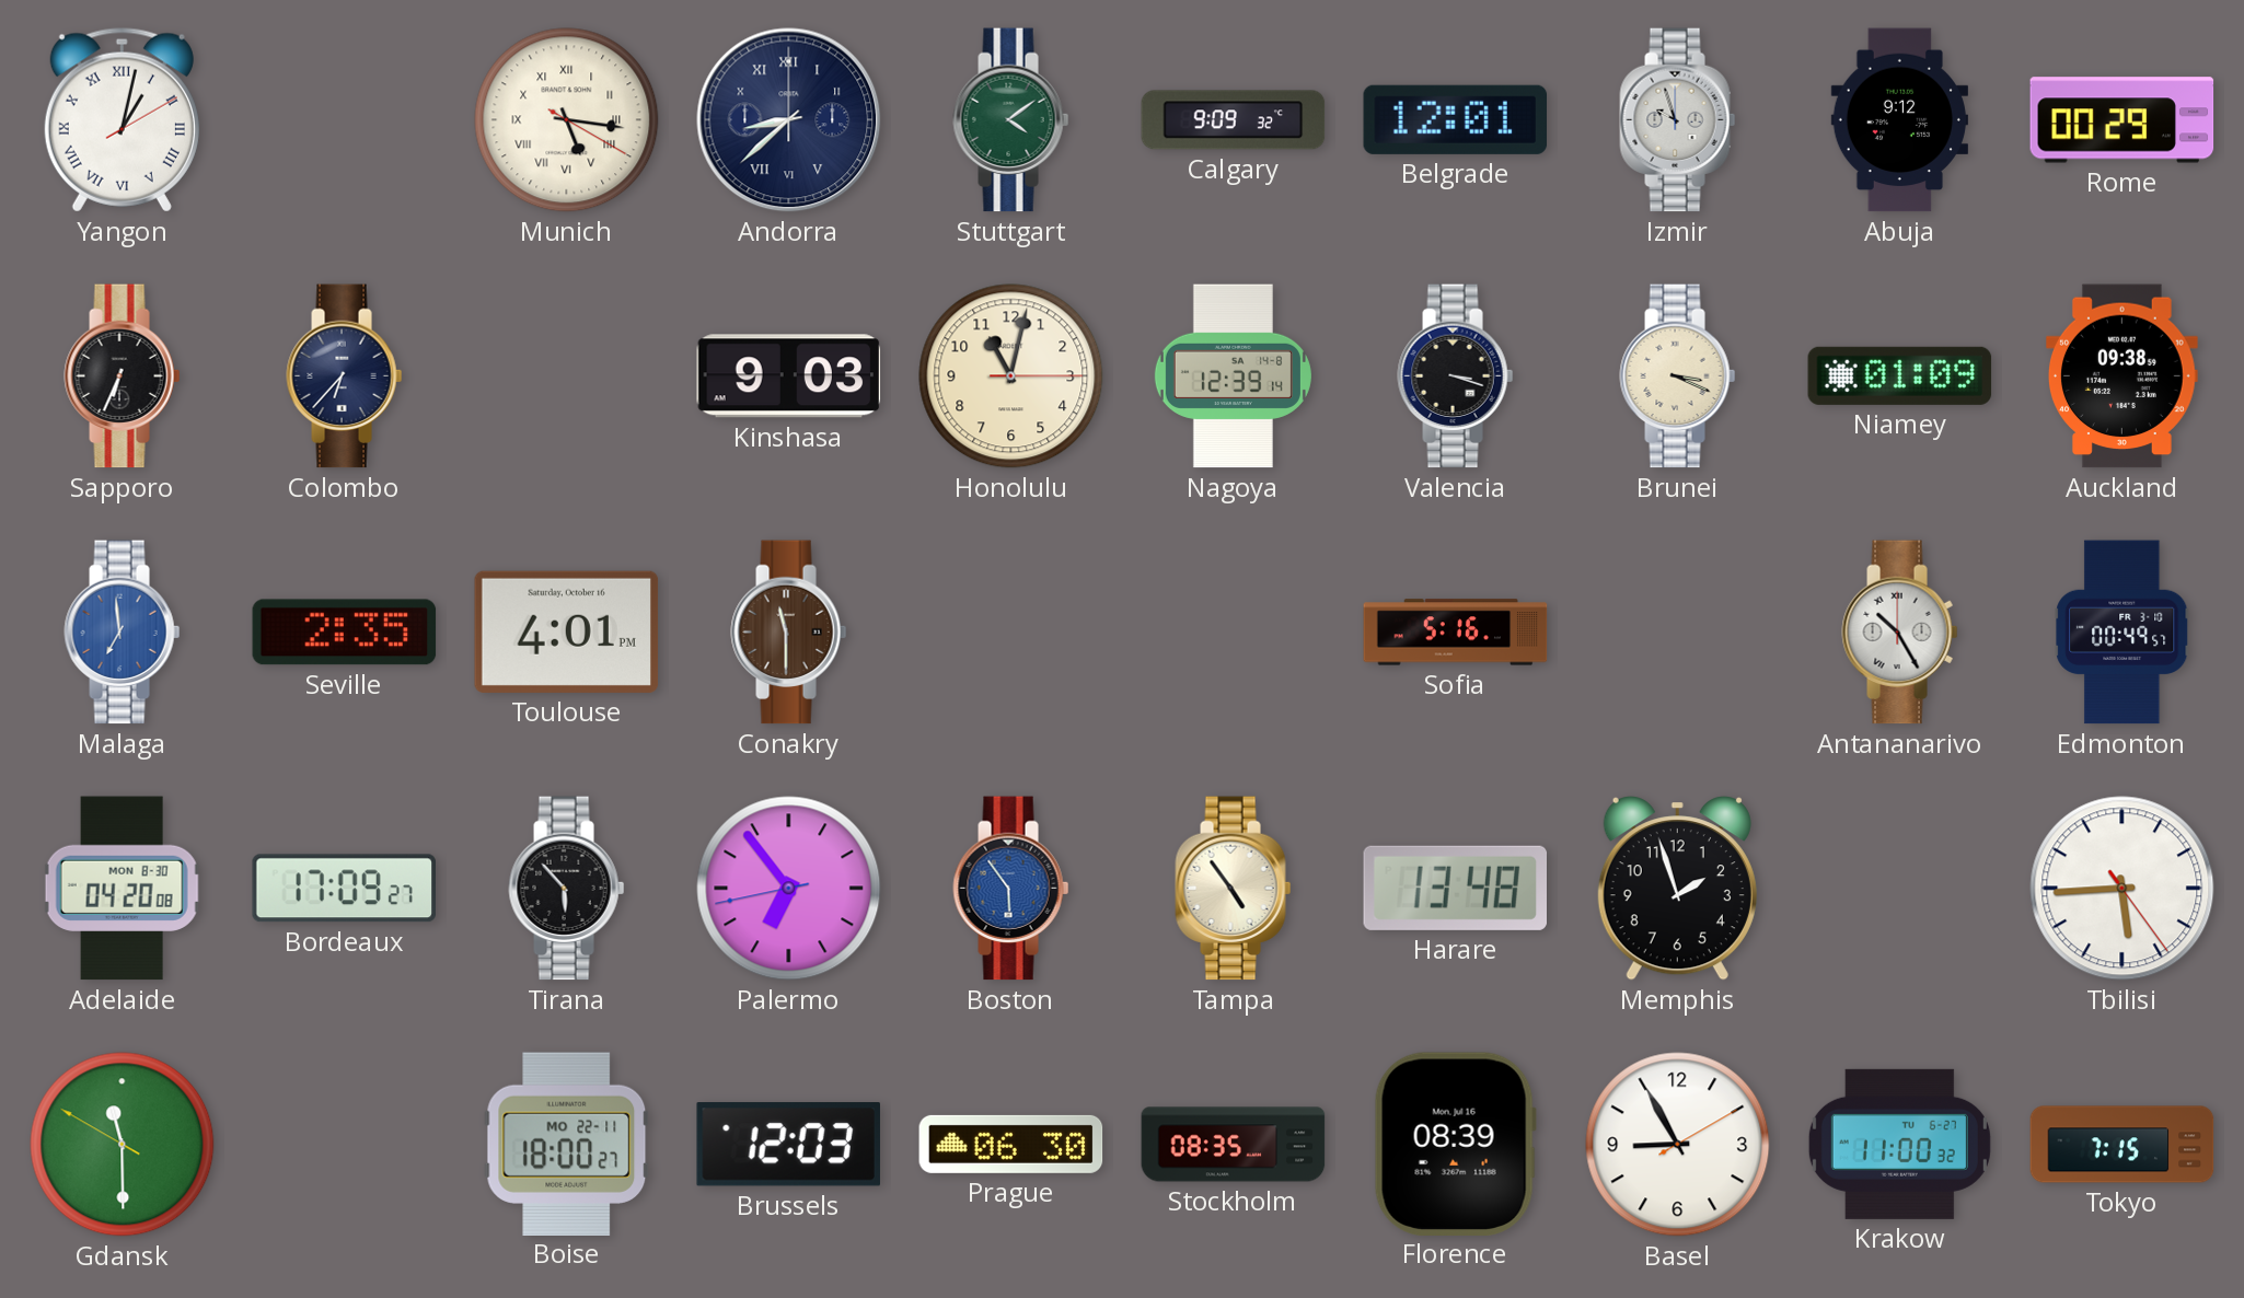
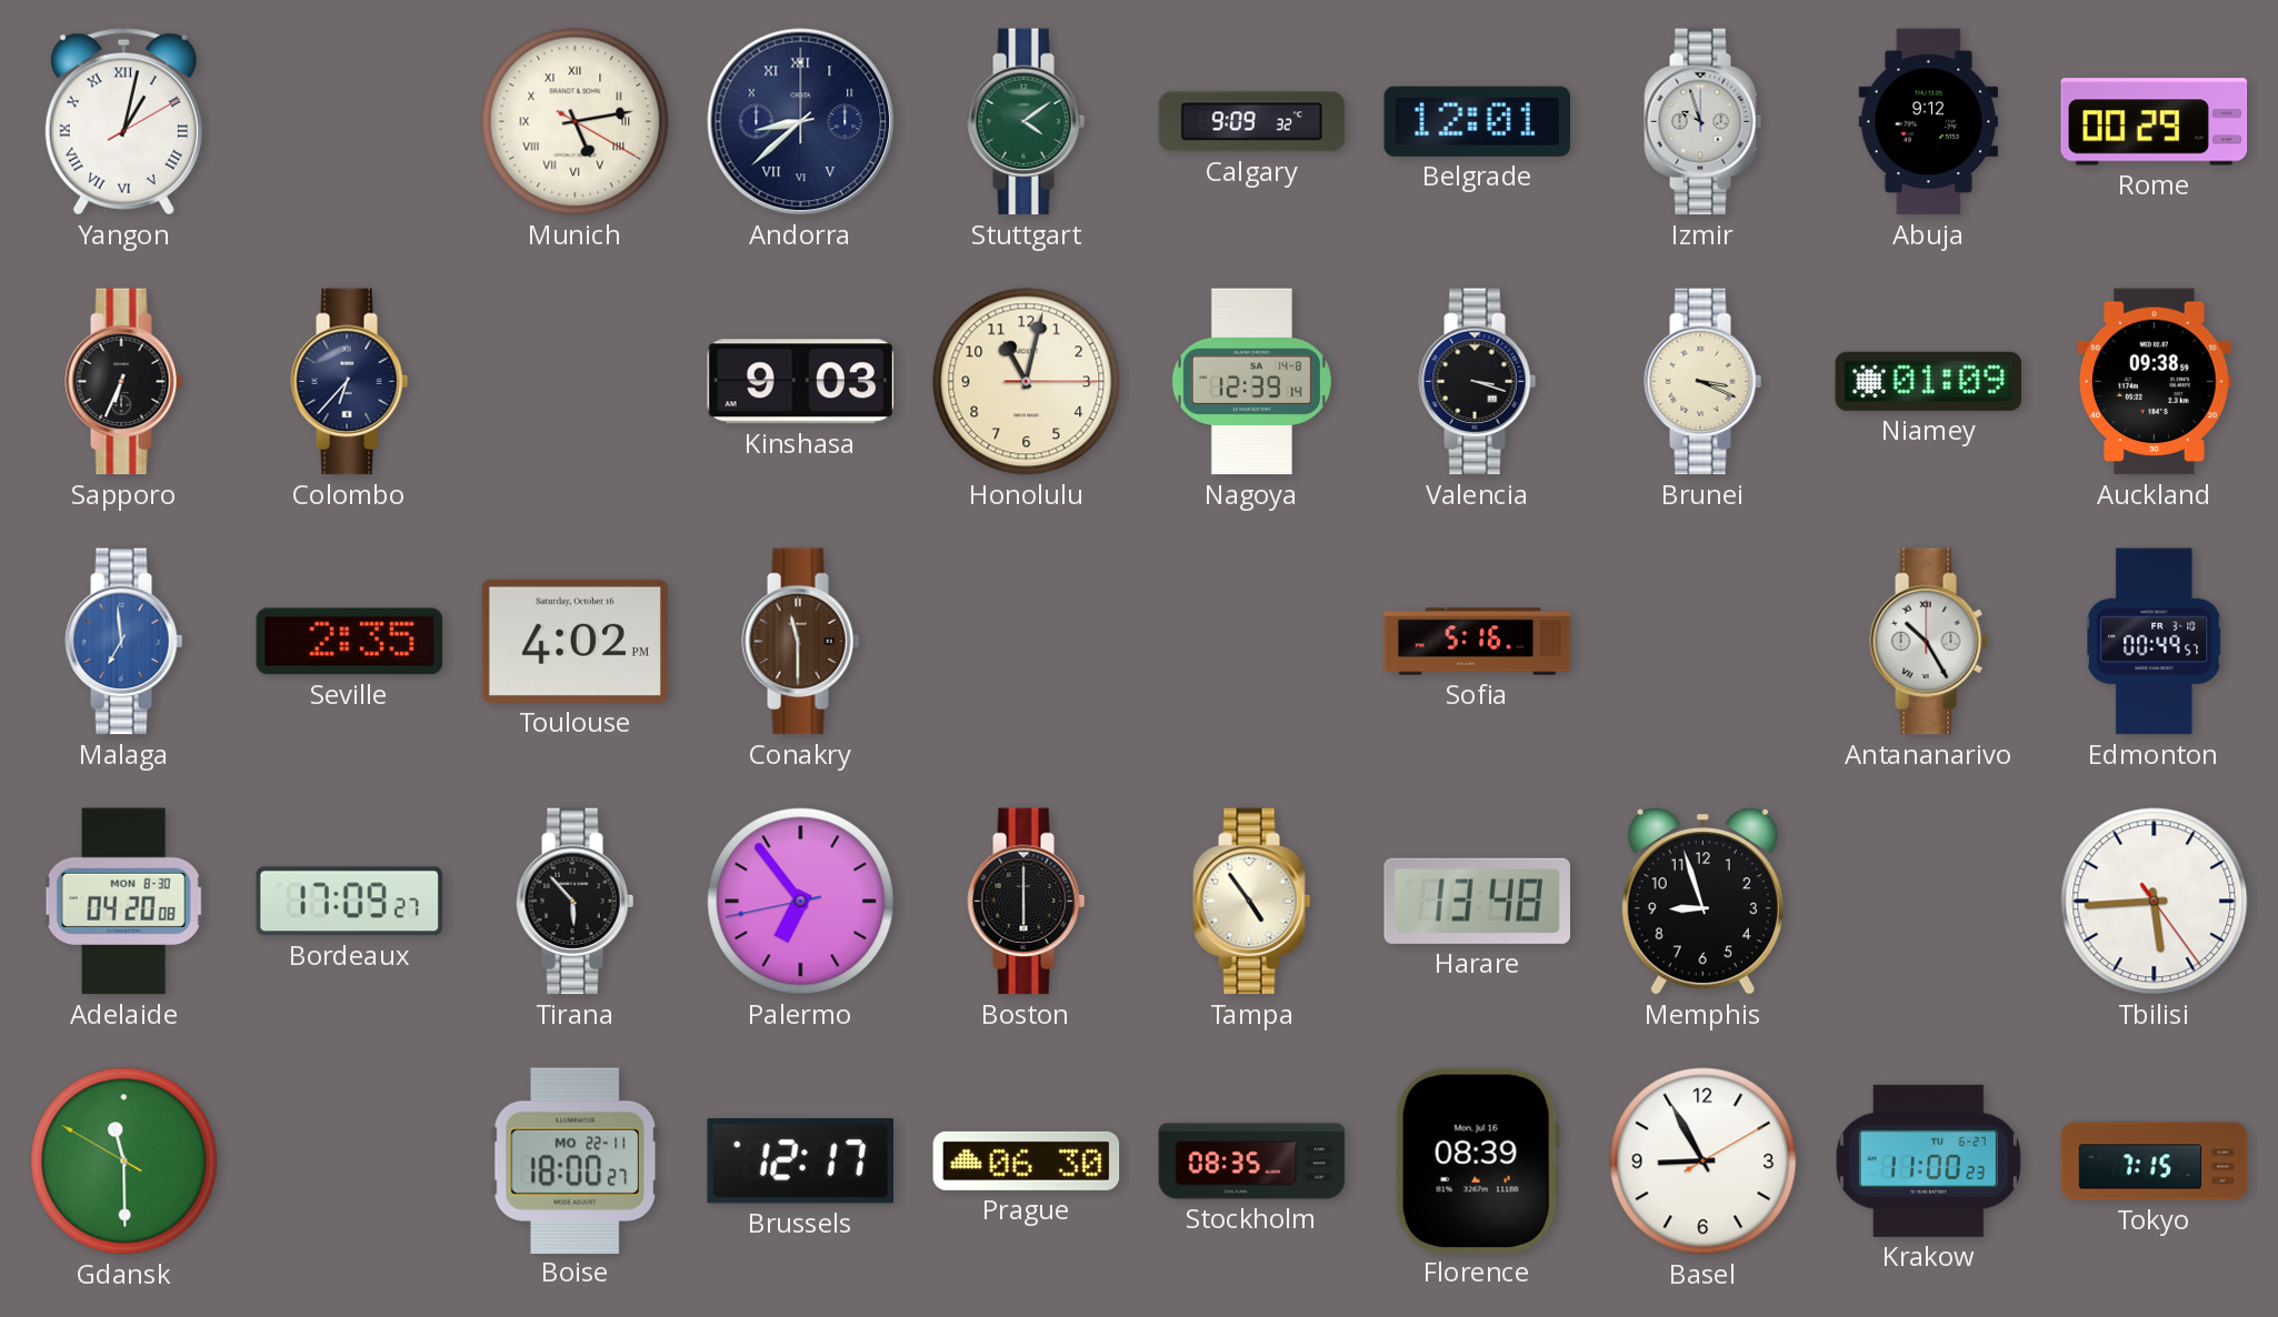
Munich: 5:16 -> 5:13
Toulouse: 4:01 -> 4:02
Boston: 5:54 -> 6:00
Boston dial: blue -> black
Memphis: 1:57 -> 8:57
Brussels: 12:03 -> 12:17
Krakow: 11:00:32 -> 11:00:23
